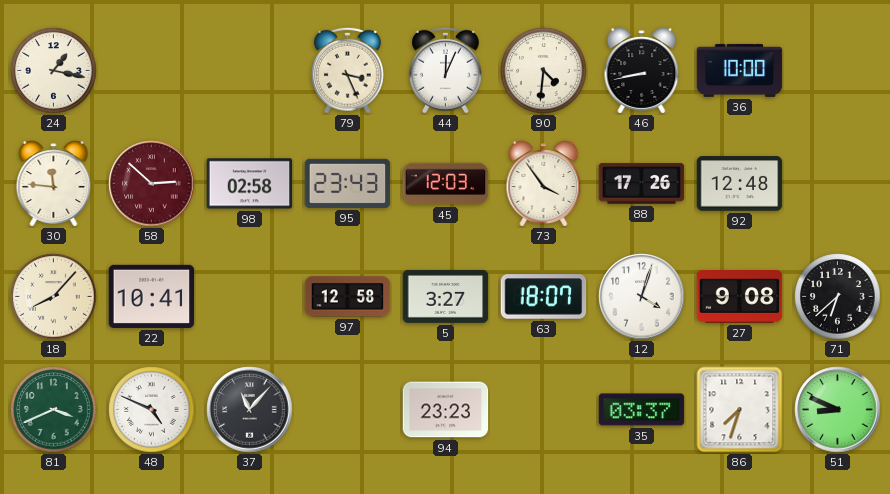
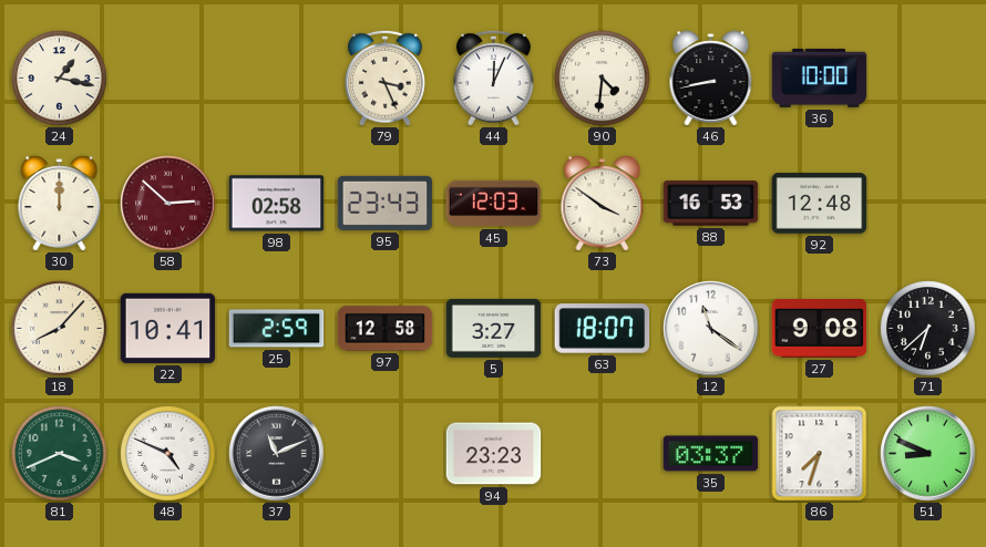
30: 11:46 -> 12:00
73: 3:54 -> 3:51
88: 17:26 -> 16:53
25: none -> 2:59
12: 4:03 -> 11:21
37: 11:07 -> 11:11
